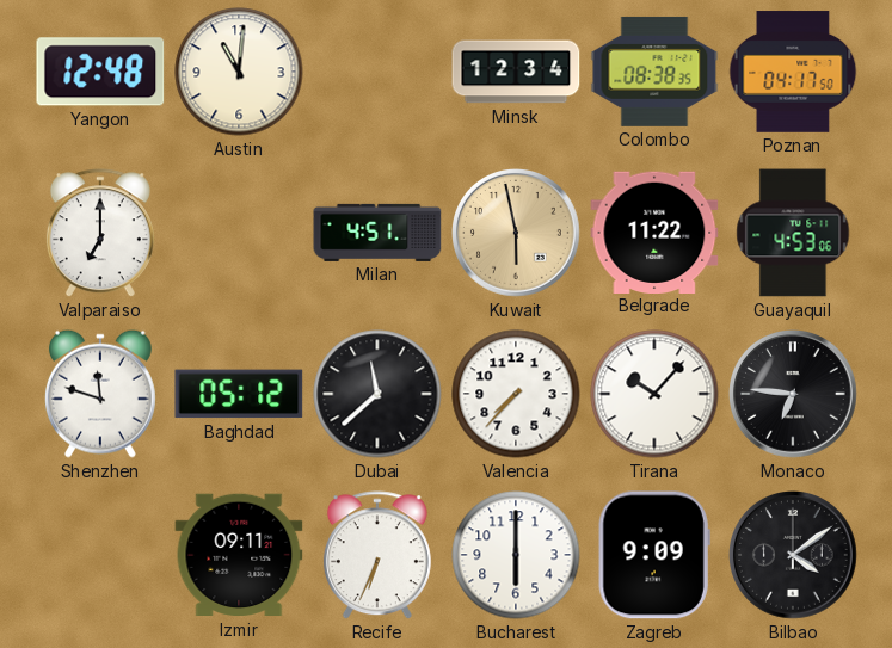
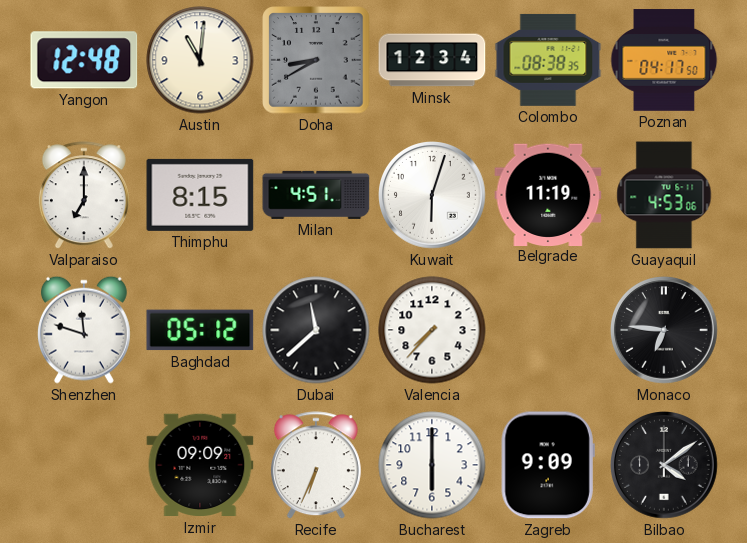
Doha: none -> 8:40
Thimphu: none -> 8:15
Kuwait: 5:58 -> 6:03
Kuwait dial: champagne -> white
Belgrade: 11:22 -> 11:19
Tirana: 10:07 -> none
Izmir: 09:11 -> 09:09
